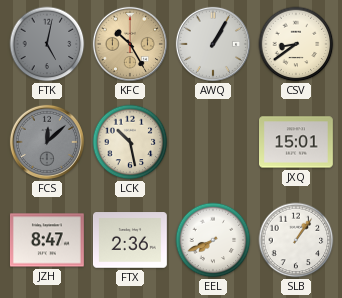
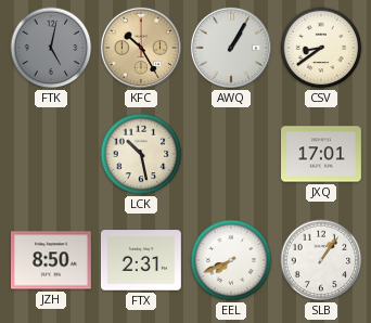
FCS: 12:08 -> none
JXQ: 15:01 -> 17:01
JZH: 8:47 -> 8:50
FTX: 2:36 -> 2:31
